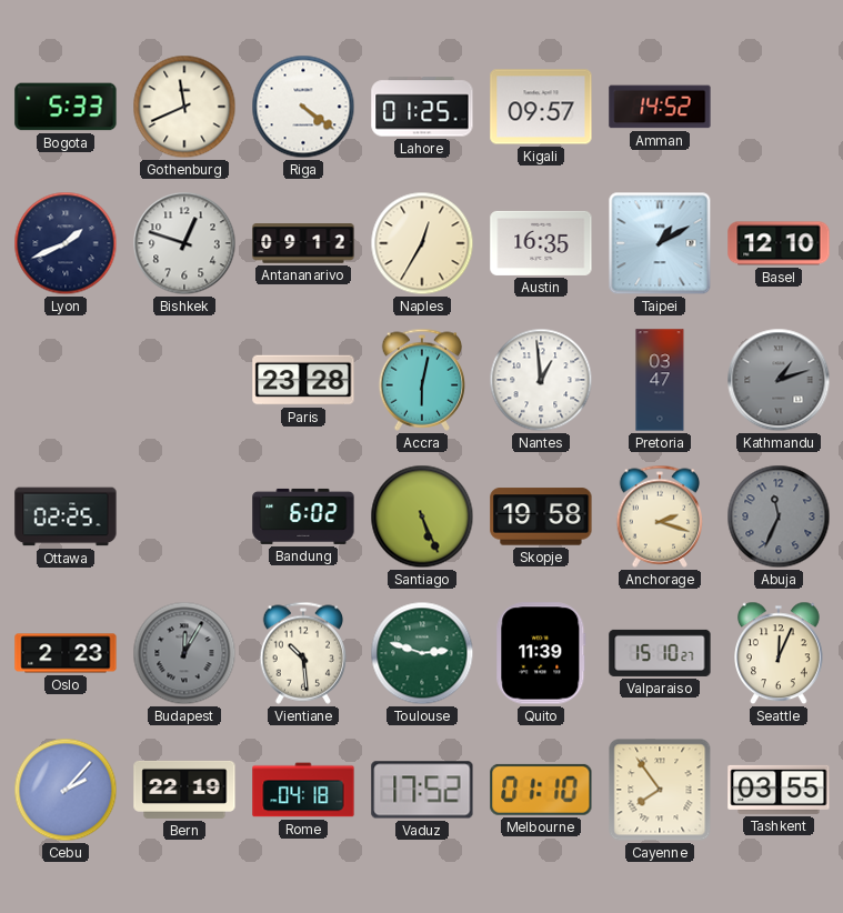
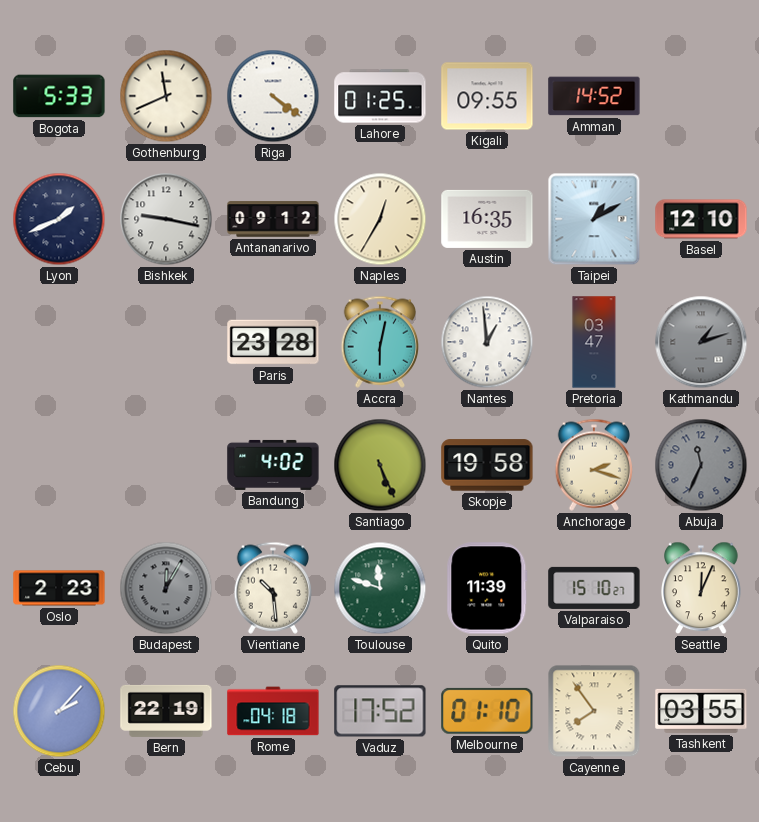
Kigali: 09:57 -> 09:55
Bishkek: 12:48 -> 9:17
Ottawa: 02:25 -> none
Bandung: 6:02 -> 4:02
Toulouse: 2:48 -> 11:48
